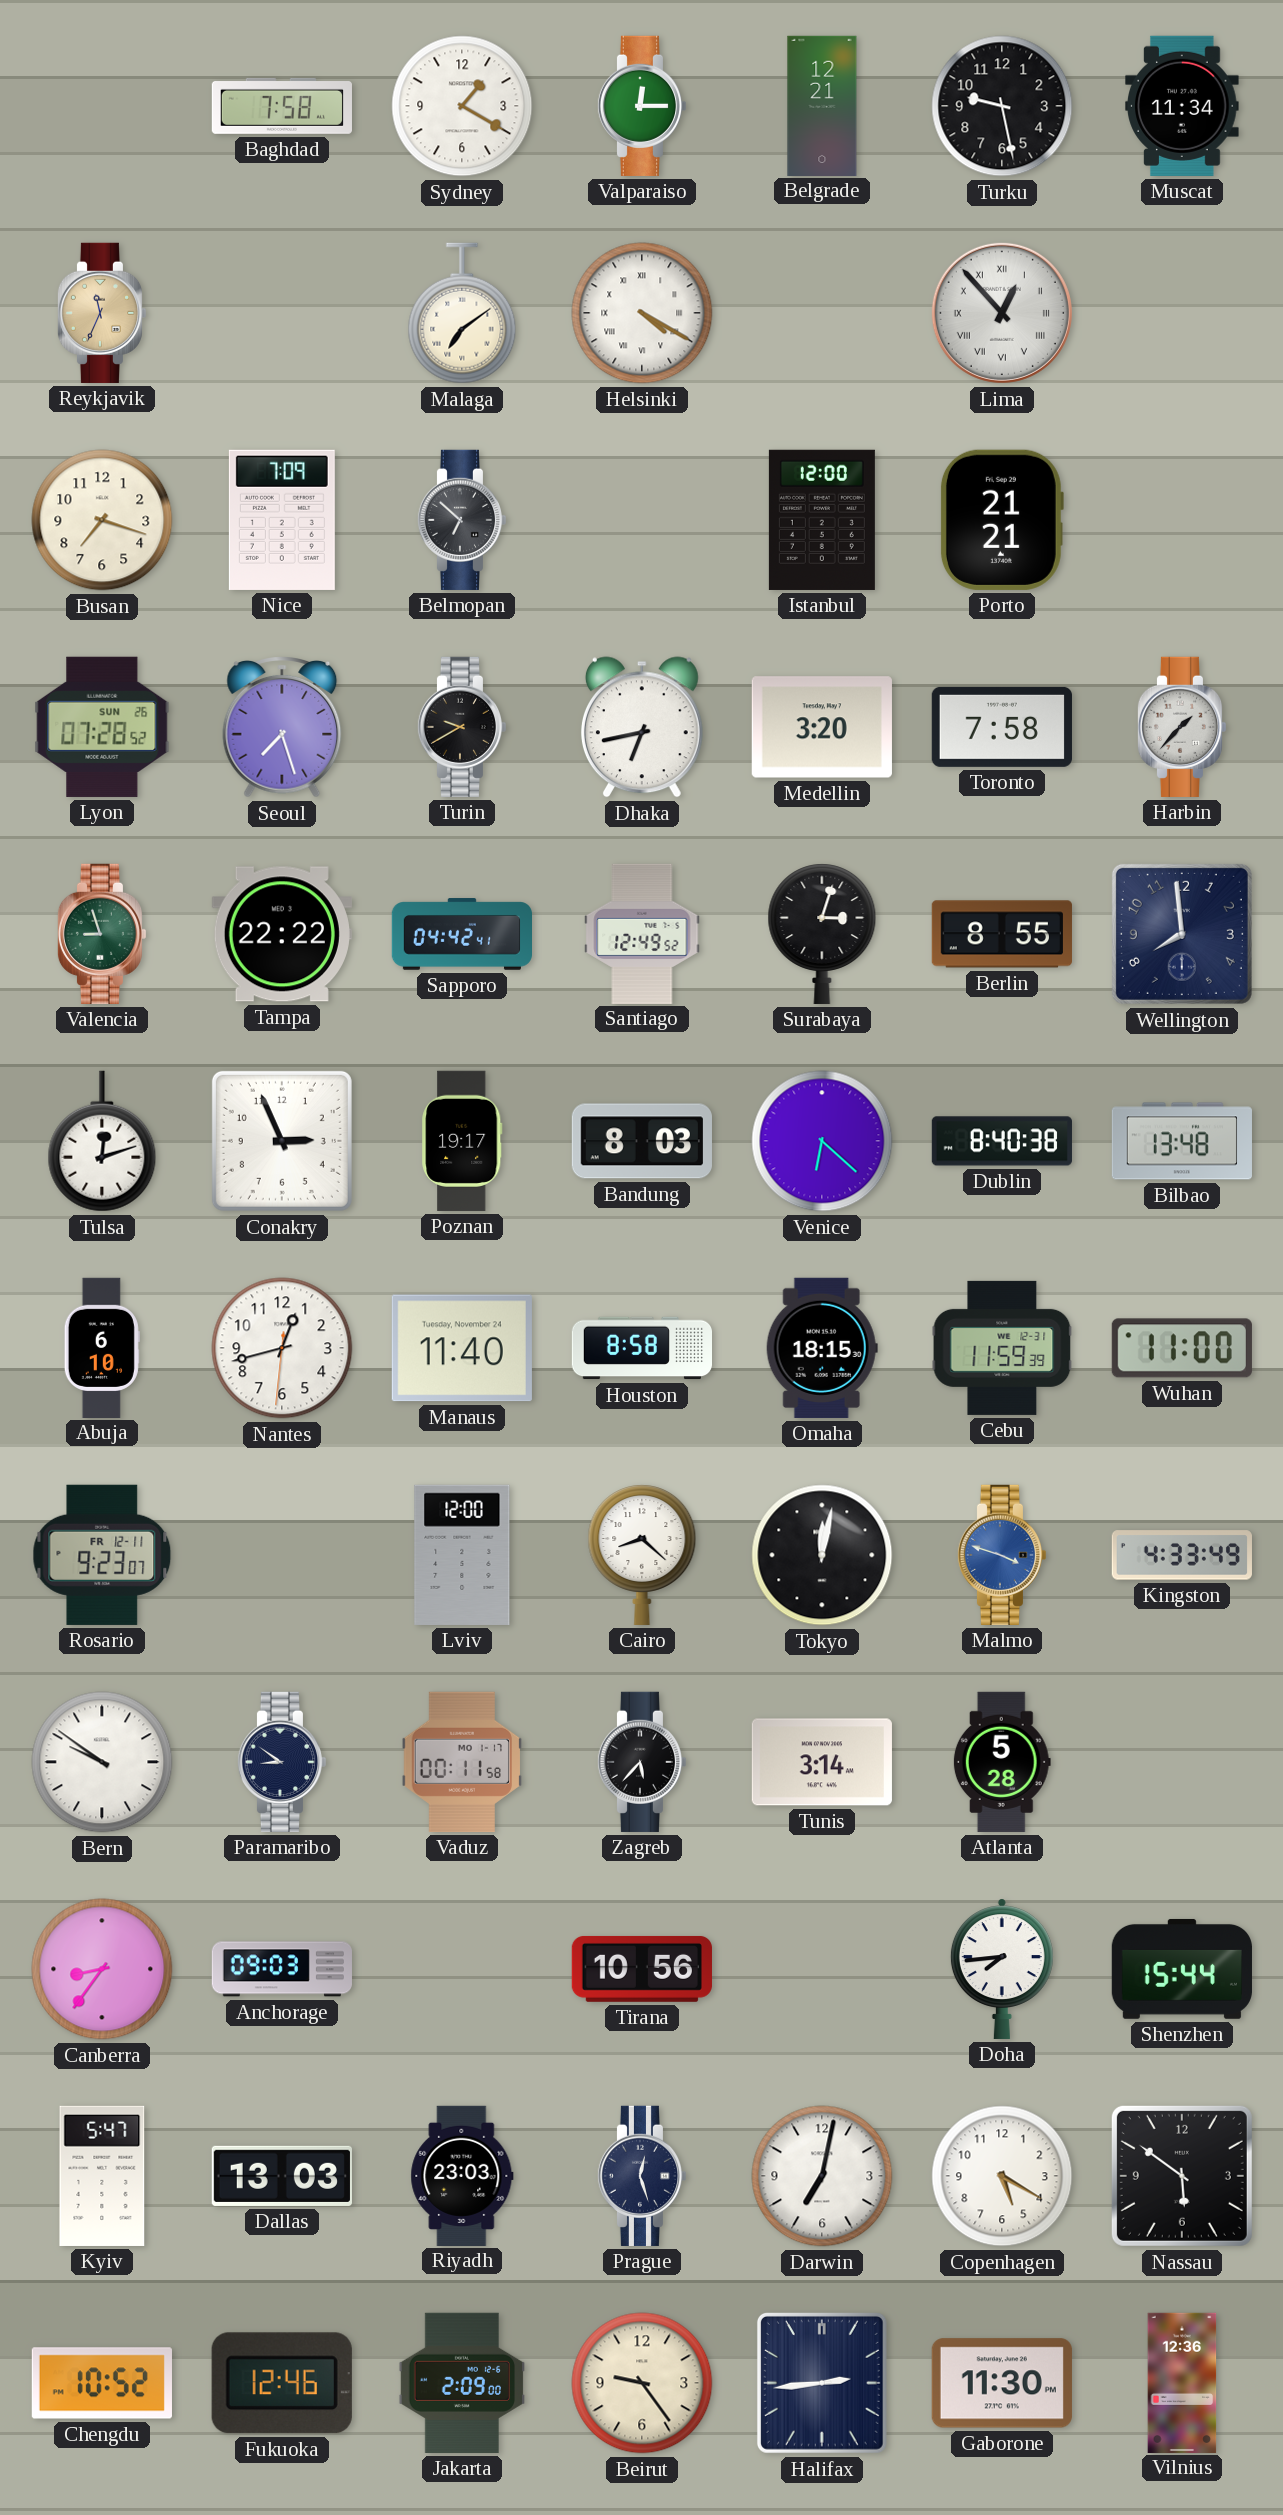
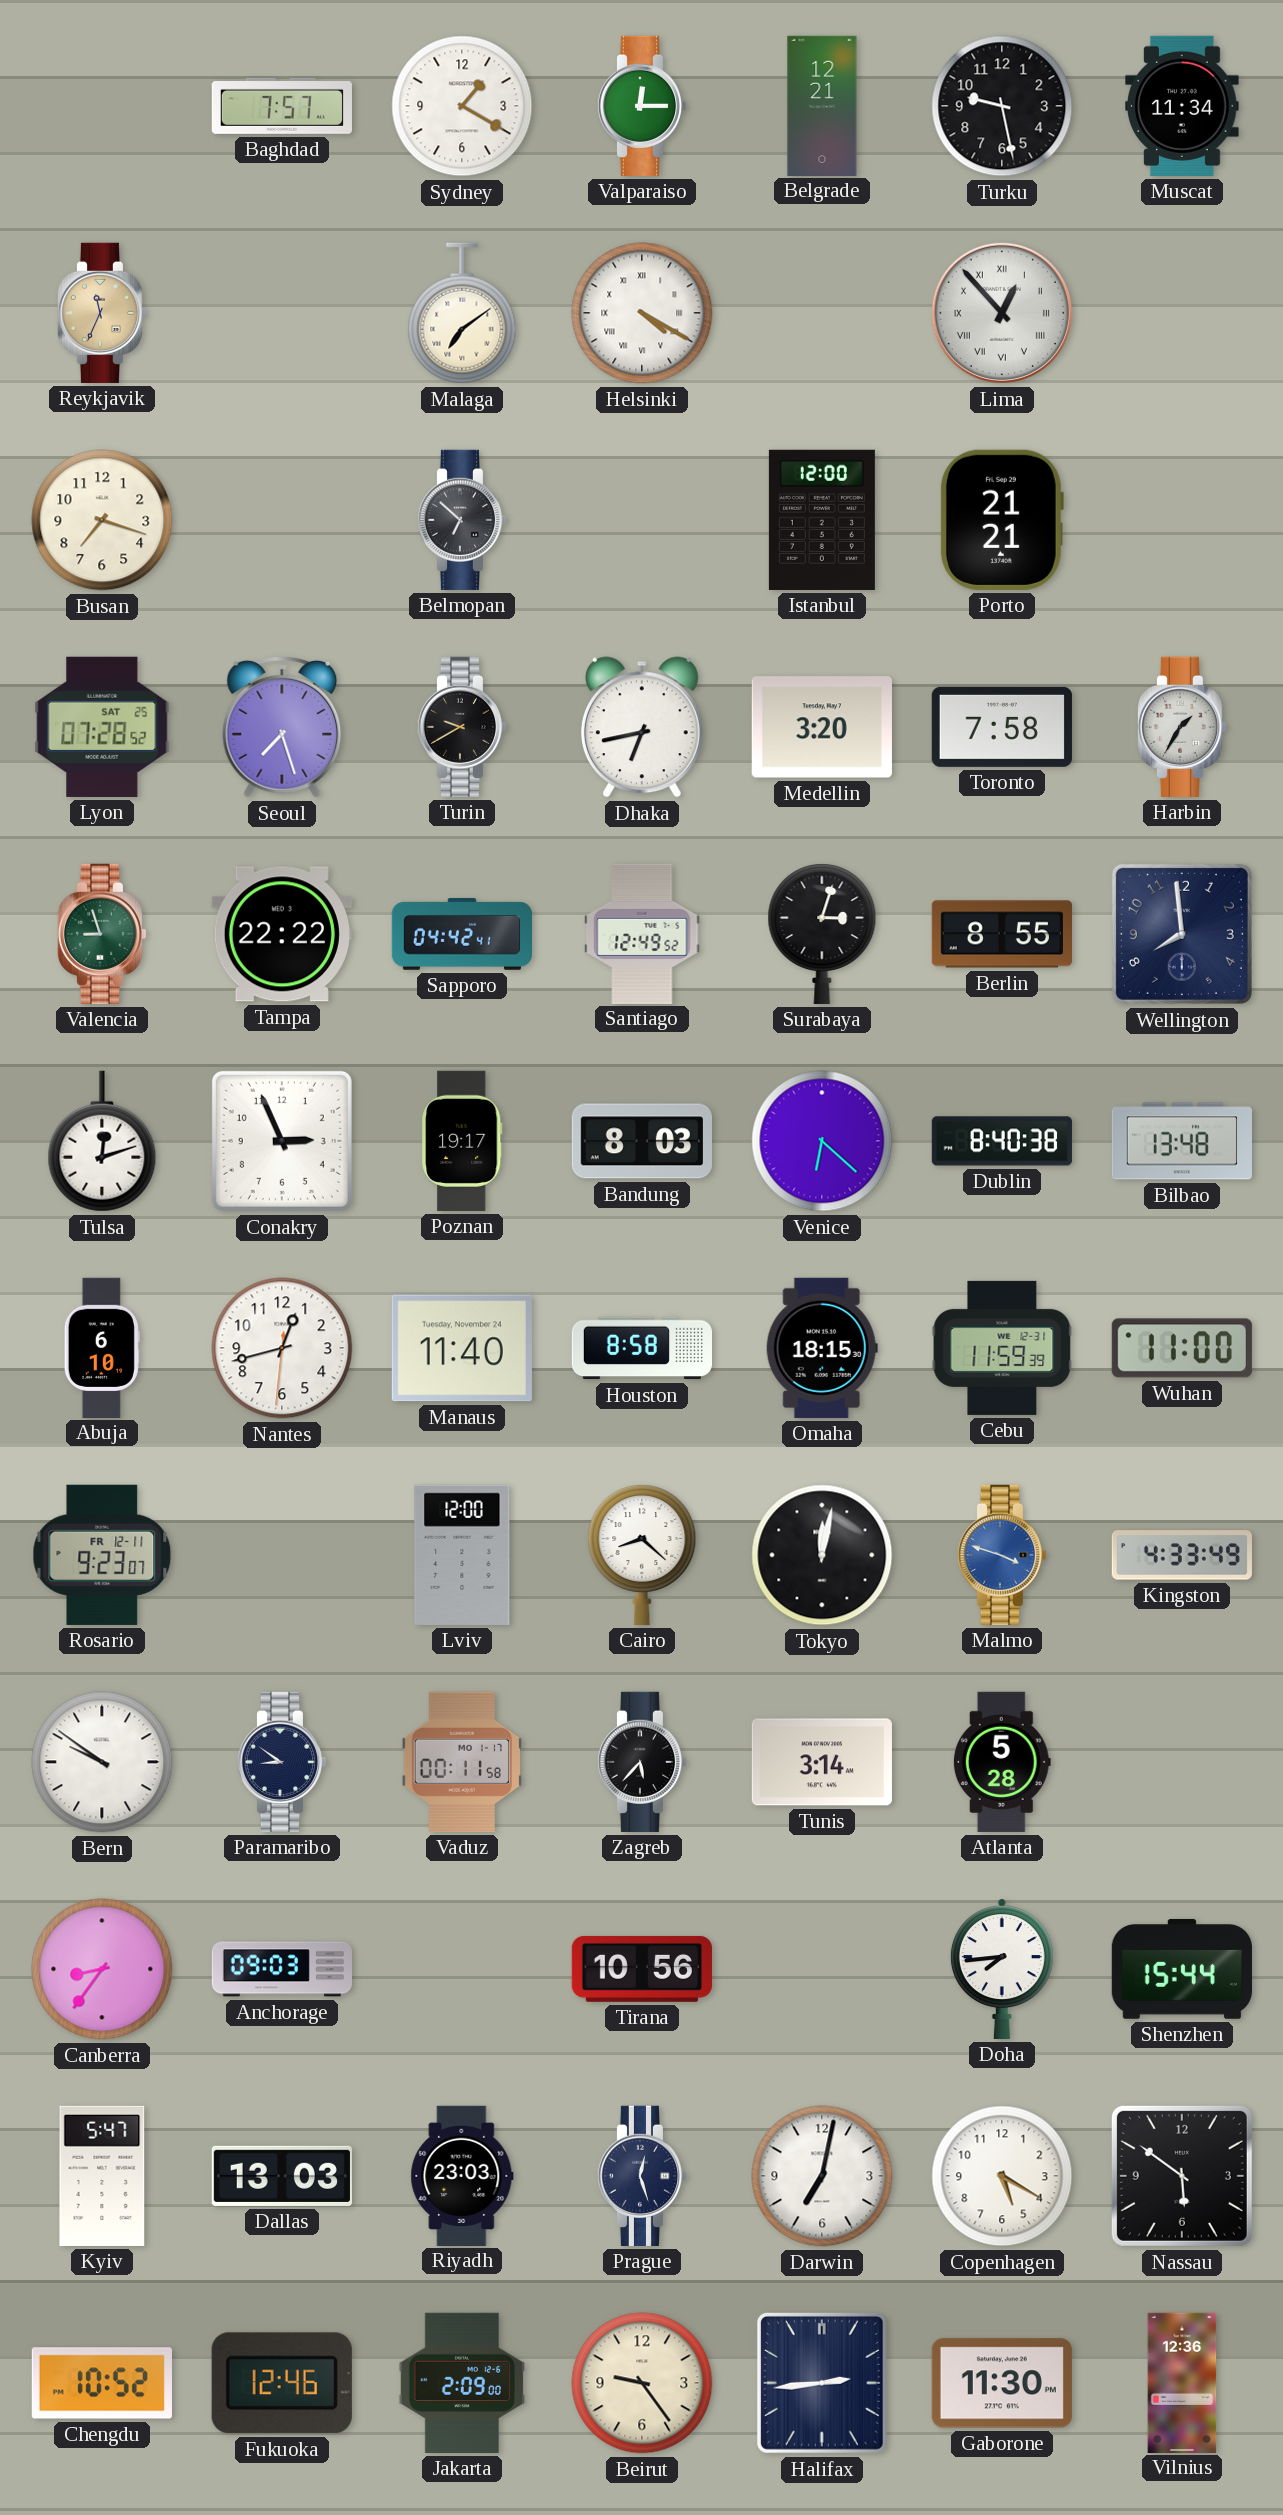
Baghdad: 7:58 -> 7:57
Nice: 7:09 -> none
Lyon date: SUN 26 -> SAT 25
Harbin: 1:37 -> 1:35
